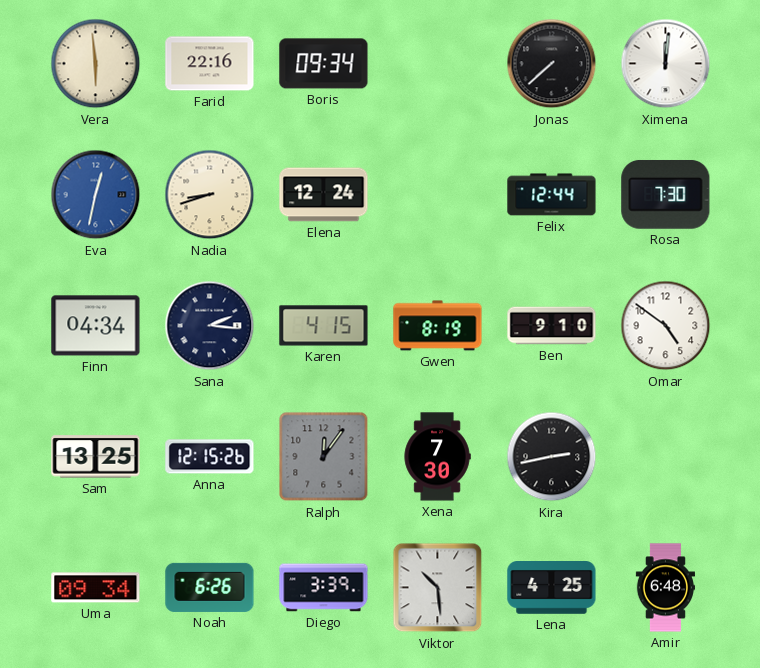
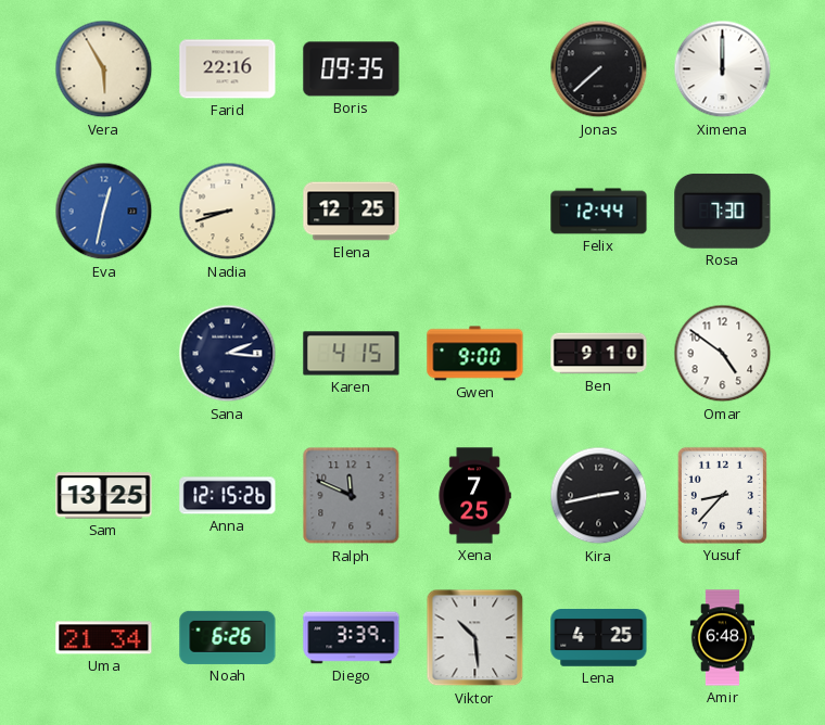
Vera: 5:59 -> 5:55
Boris: 09:34 -> 09:35
Ximena: 12:01 -> 12:00
Elena: 12:24 -> 12:25
Finn: 04:34 -> none
Gwen: 8:19 -> 9:00
Ralph: 12:06 -> 11:49
Xena: 7:30 -> 7:25
Yusuf: none -> 8:37
Uma: 09:34 -> 21:34
